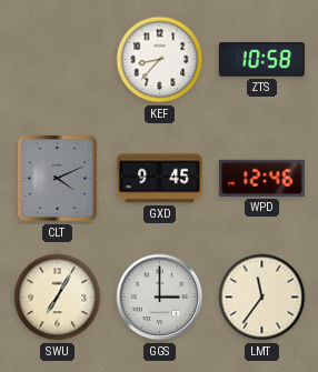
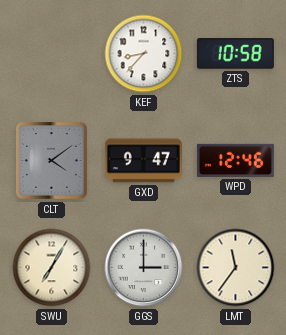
CLT: 4:11 -> 4:09
GXD: 9:45 -> 9:47
